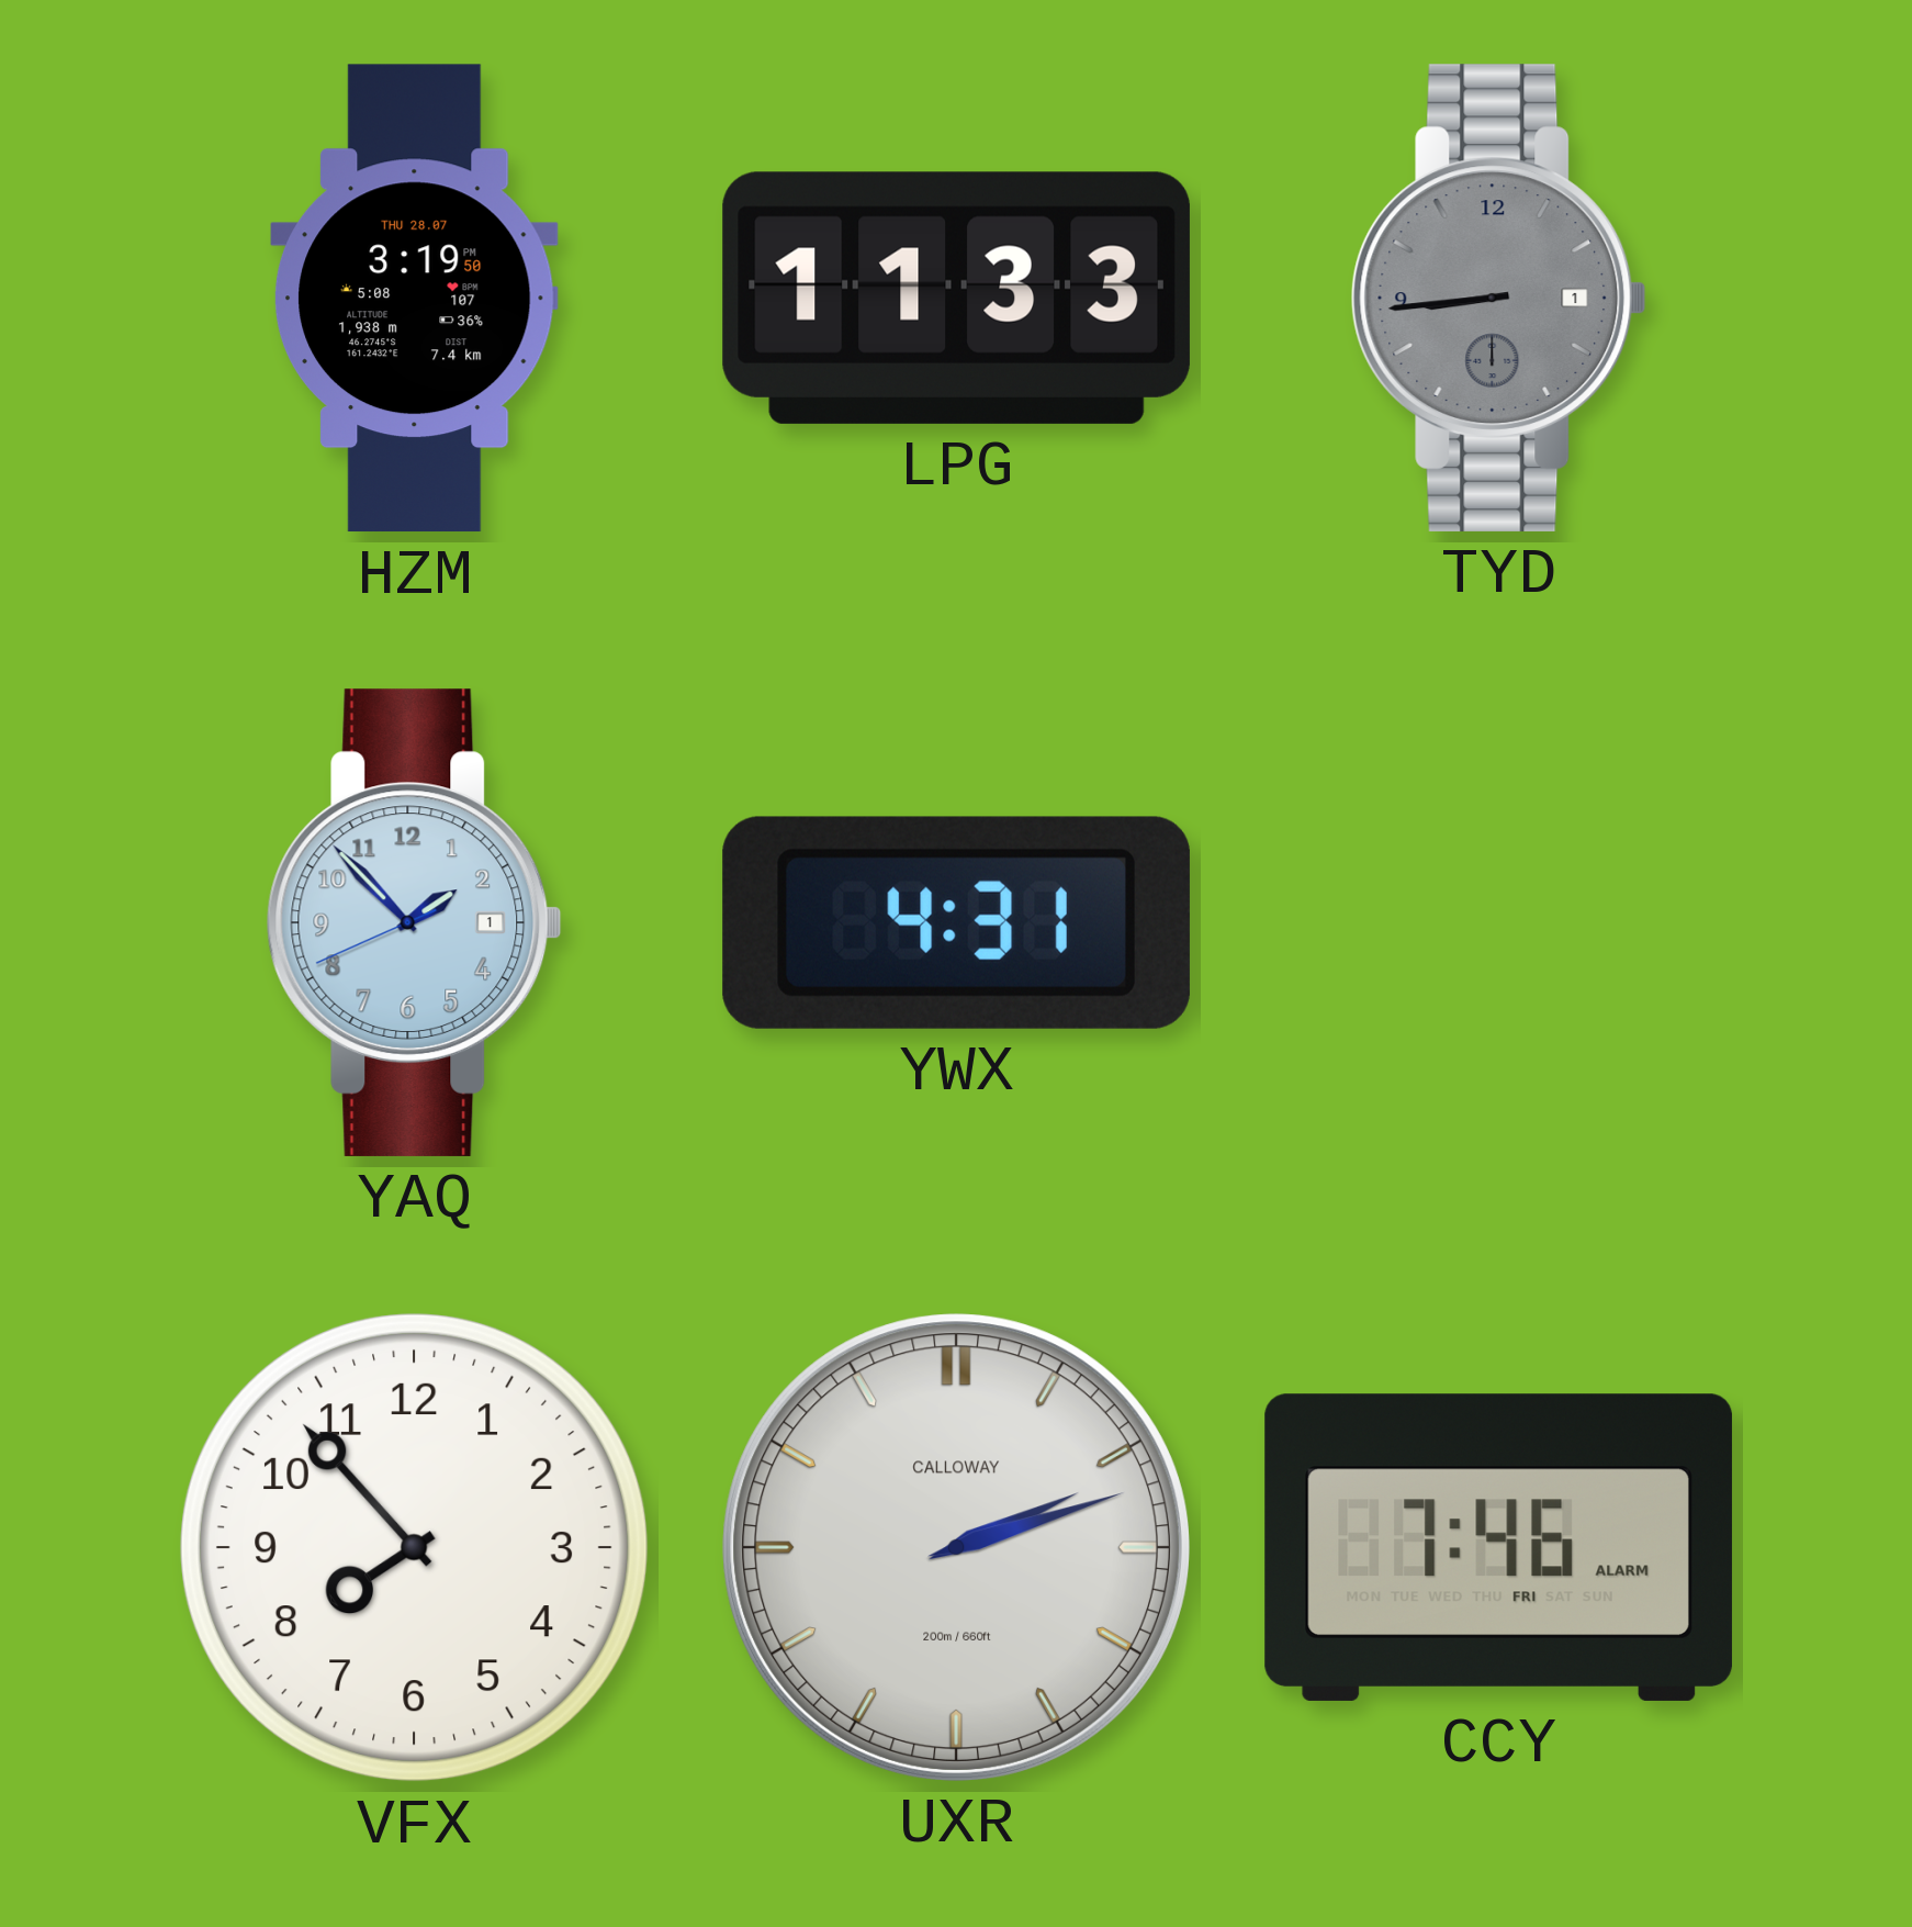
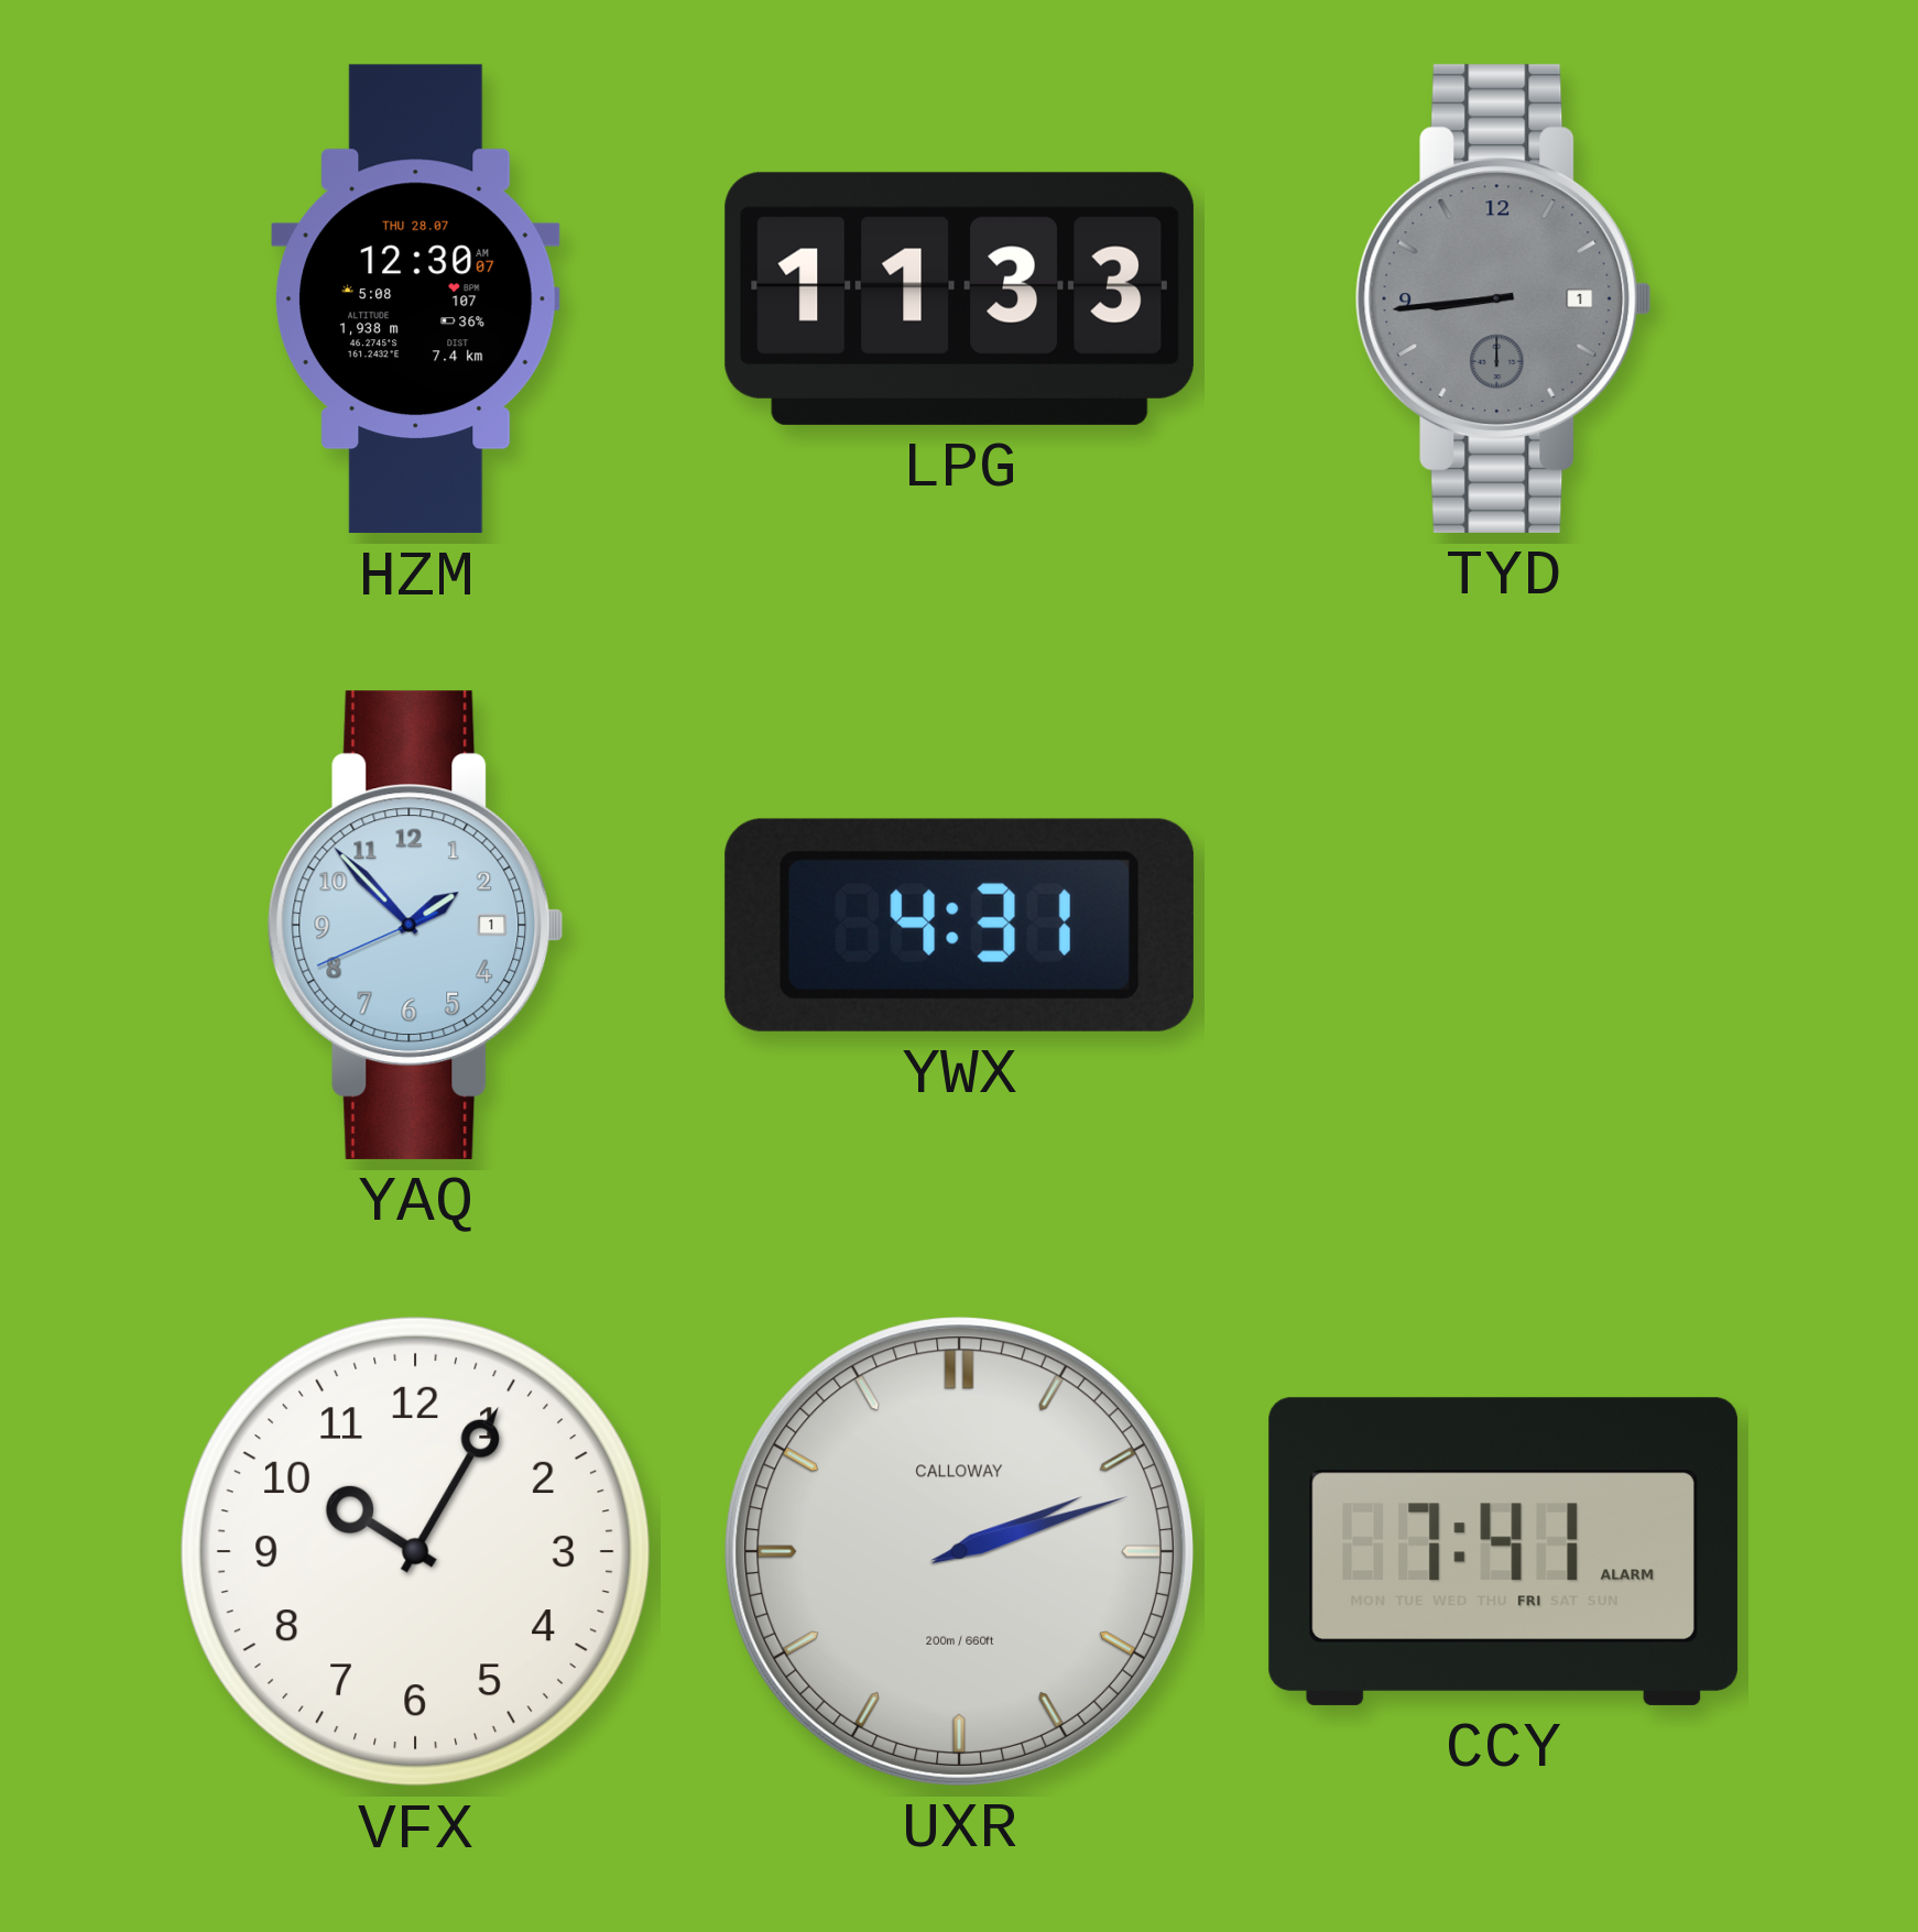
HZM: 3:19 -> 12:30
VFX: 7:53 -> 10:05
CCY: 7:46 -> 7:41
